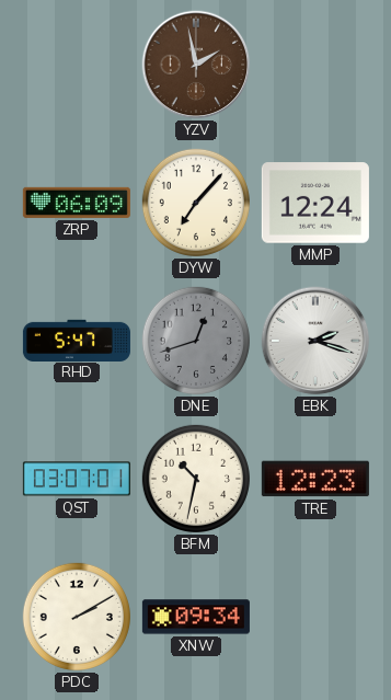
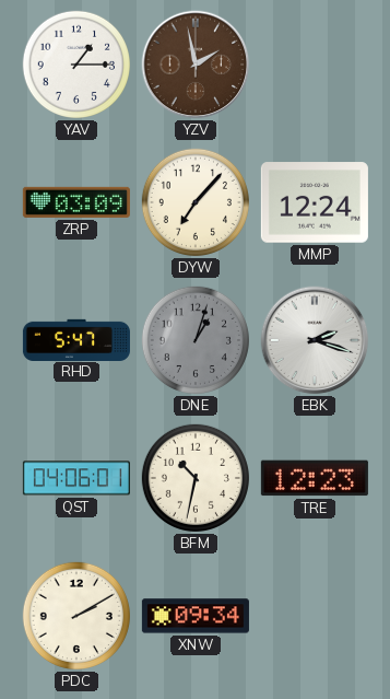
YAV: none -> 1:15
ZRP: 06:09 -> 03:09
DNE: 12:42 -> 1:03
QST: 03:07 -> 04:06
